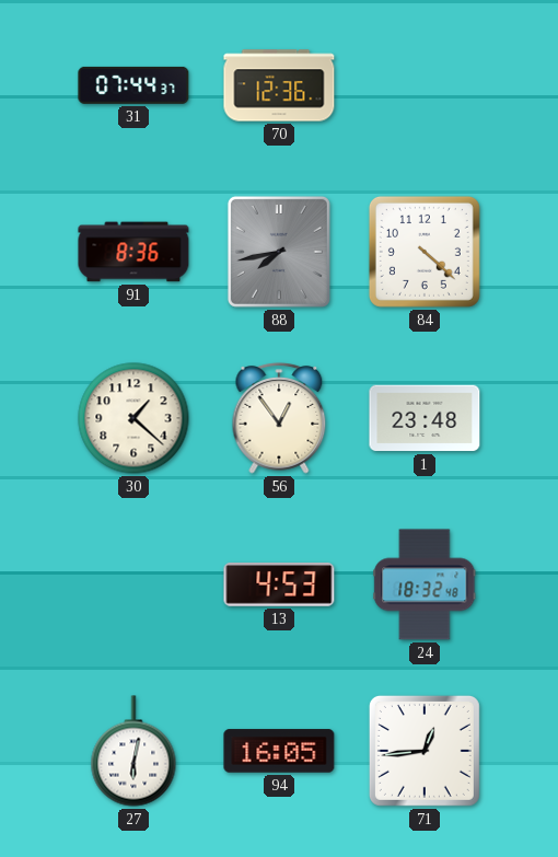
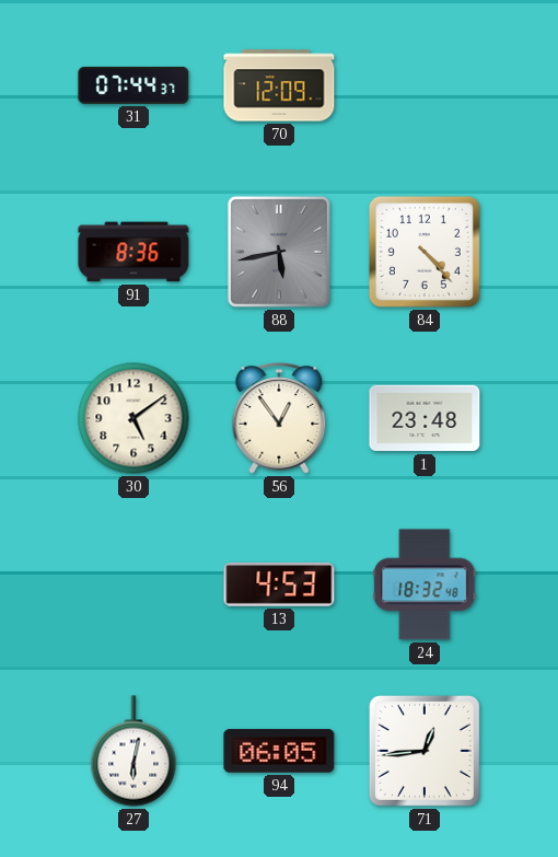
70: 12:36 -> 12:09
88: 7:43 -> 5:43
84: 4:22 -> 4:23
30: 1:22 -> 5:09
94: 16:05 -> 06:05
